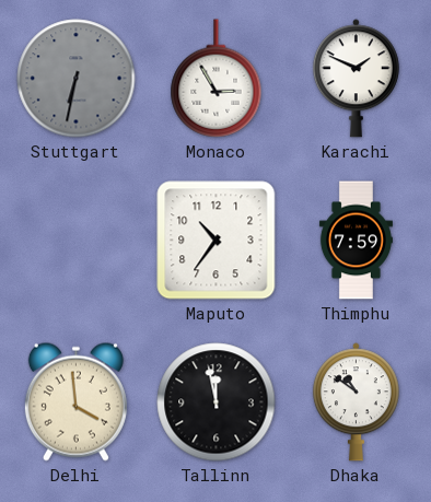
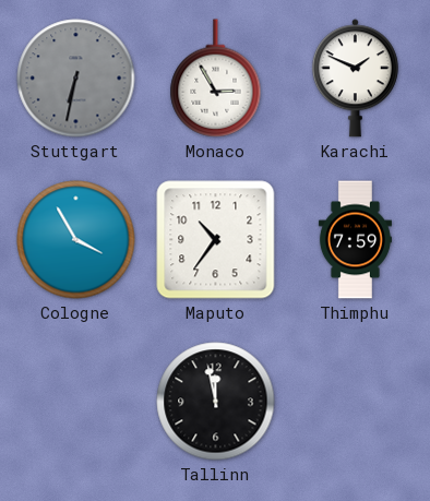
Cologne: none -> 3:55
Delhi: 3:59 -> none
Dhaka: 10:51 -> none
